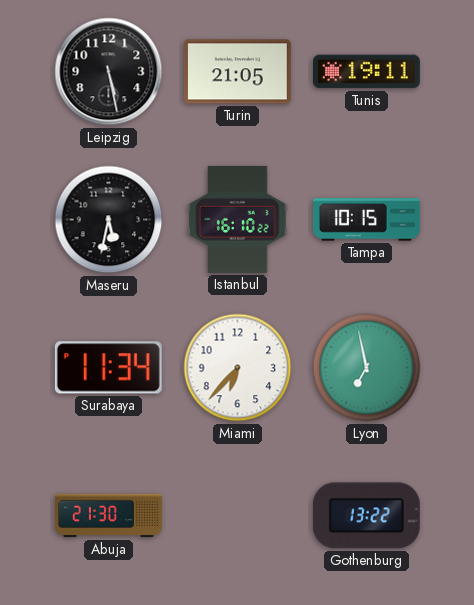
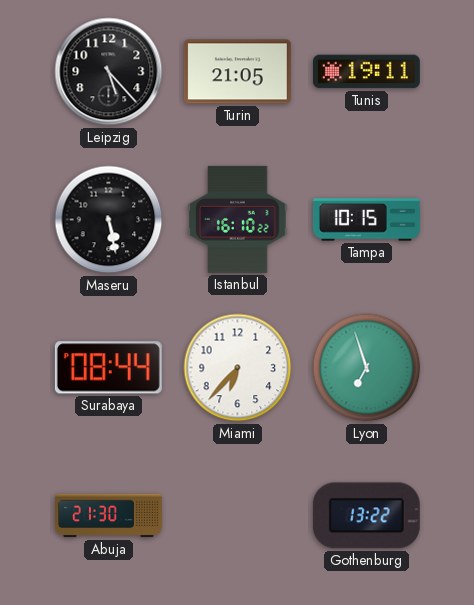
Leipzig: 5:28 -> 5:23
Maseru: 5:32 -> 5:28
Surabaya: 11:34 -> 08:44
Lyon: 6:58 -> 6:57
